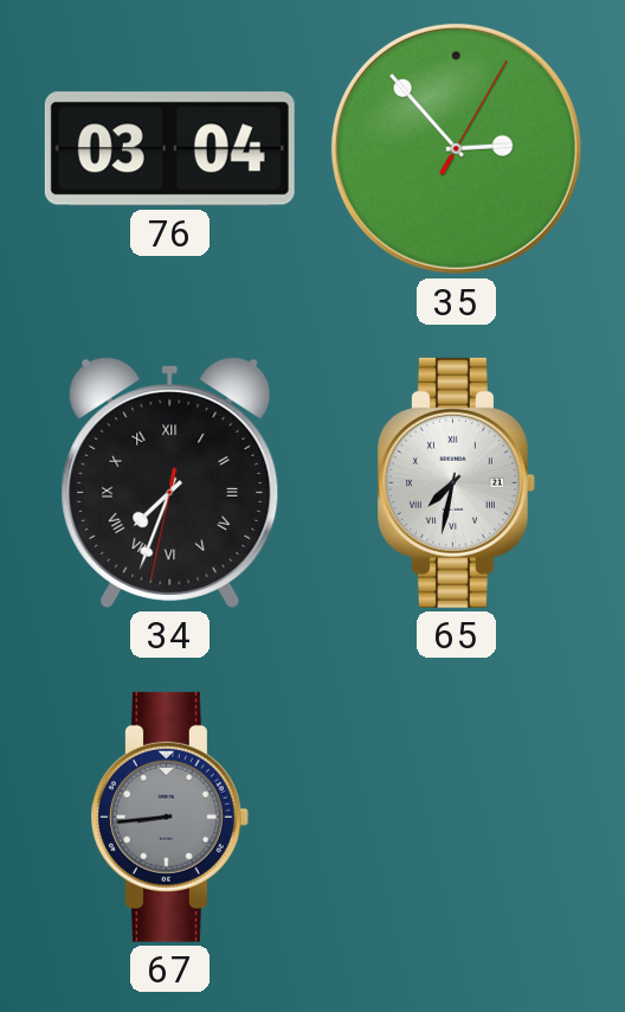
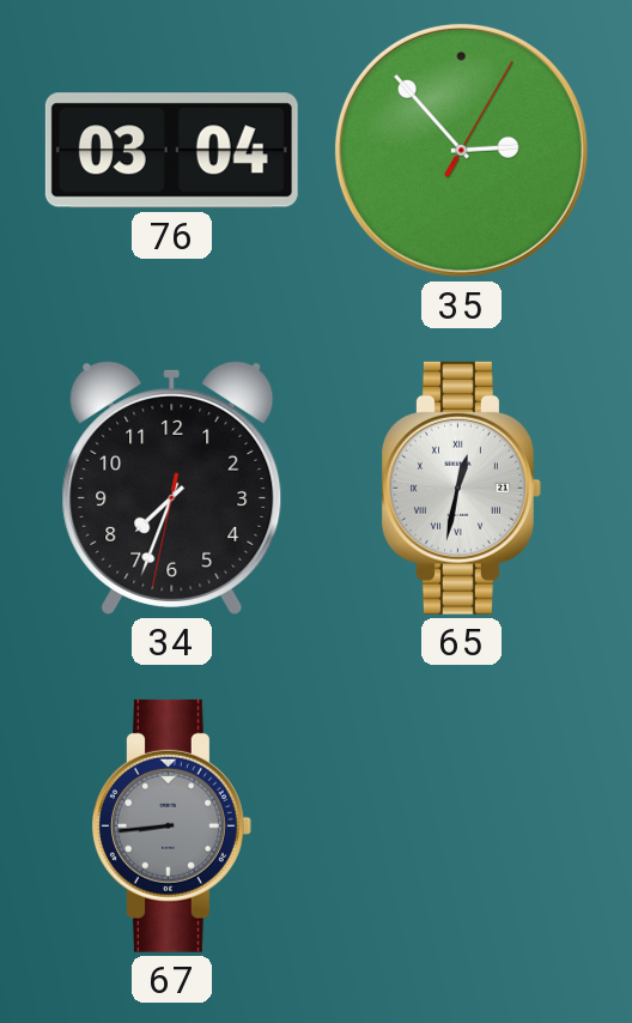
34 numerals: Roman -> Arabic
65: 7:32 -> 12:32
